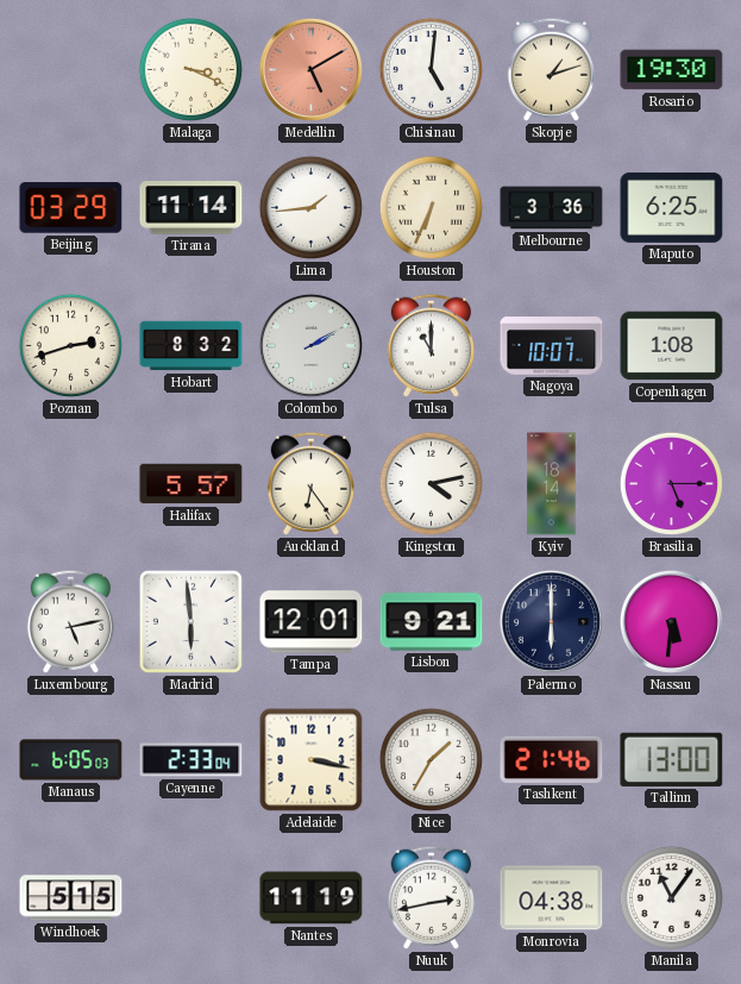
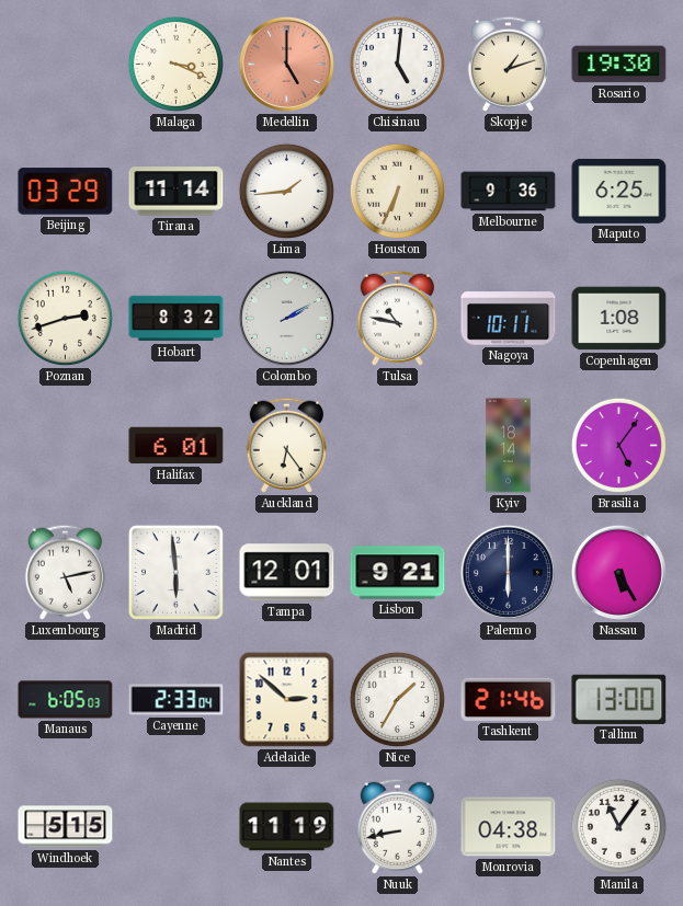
Medellin: 5:10 -> 5:00
Melbourne: 3:36 -> 9:36
Tulsa: 11:00 -> 10:47
Nagoya: 10:07 -> 10:11
Halifax: 5:57 -> 6:01
Kingston: 4:13 -> none
Brasilia: 5:15 -> 5:06
Nassau: 5:31 -> 5:25
Adelaide: 3:17 -> 2:52
Nuuk: 2:43 -> 8:43
